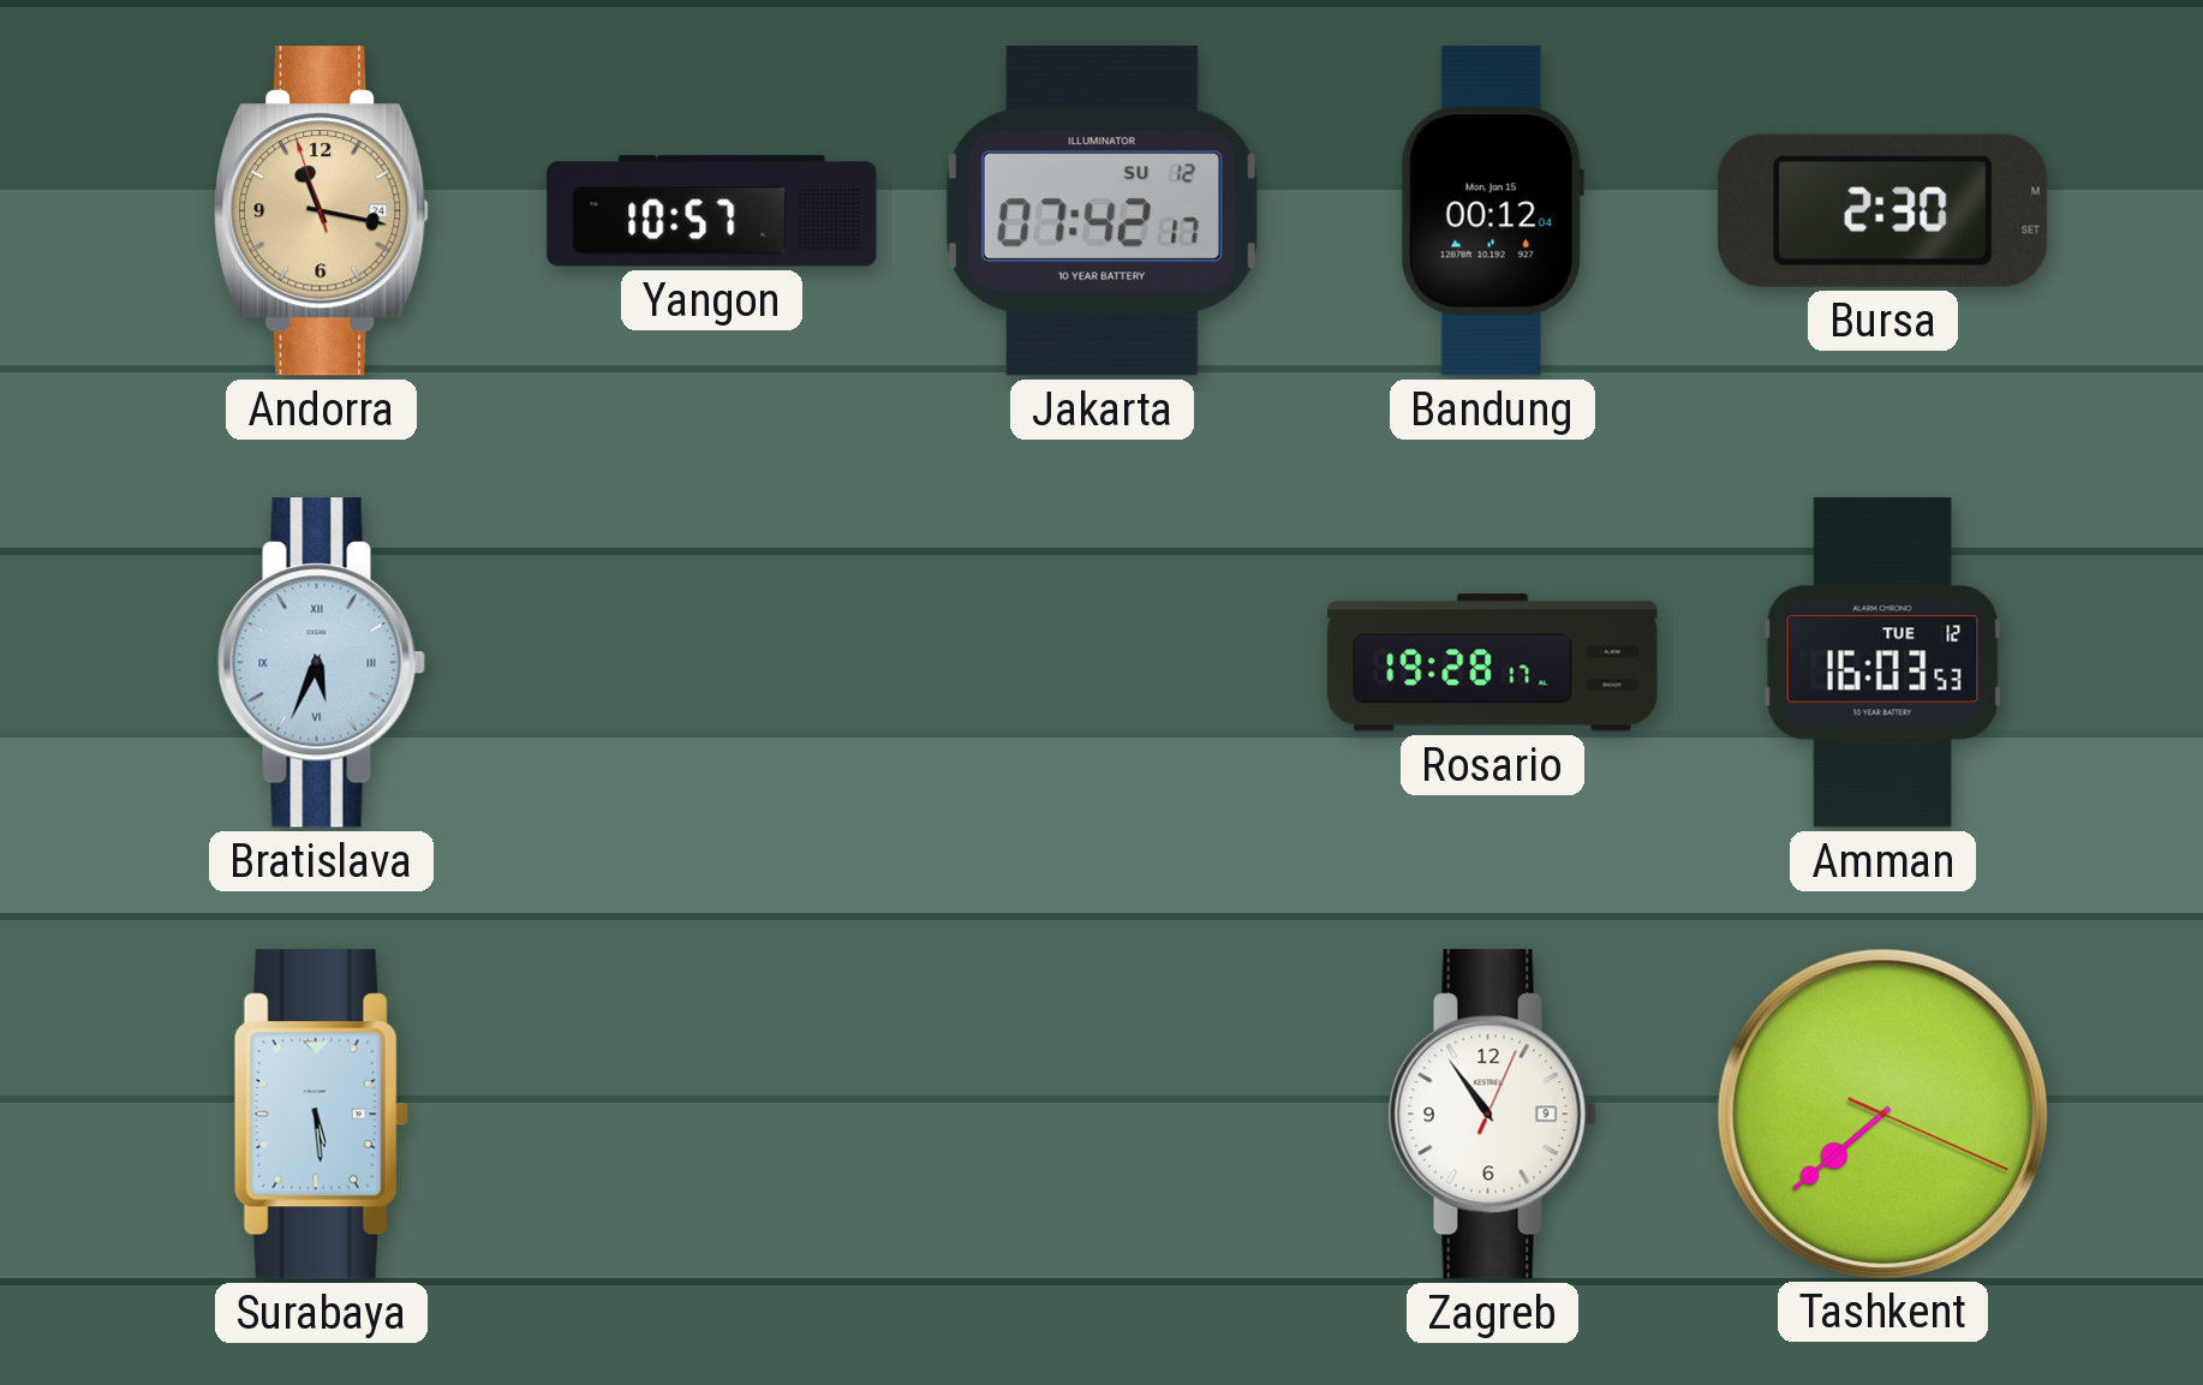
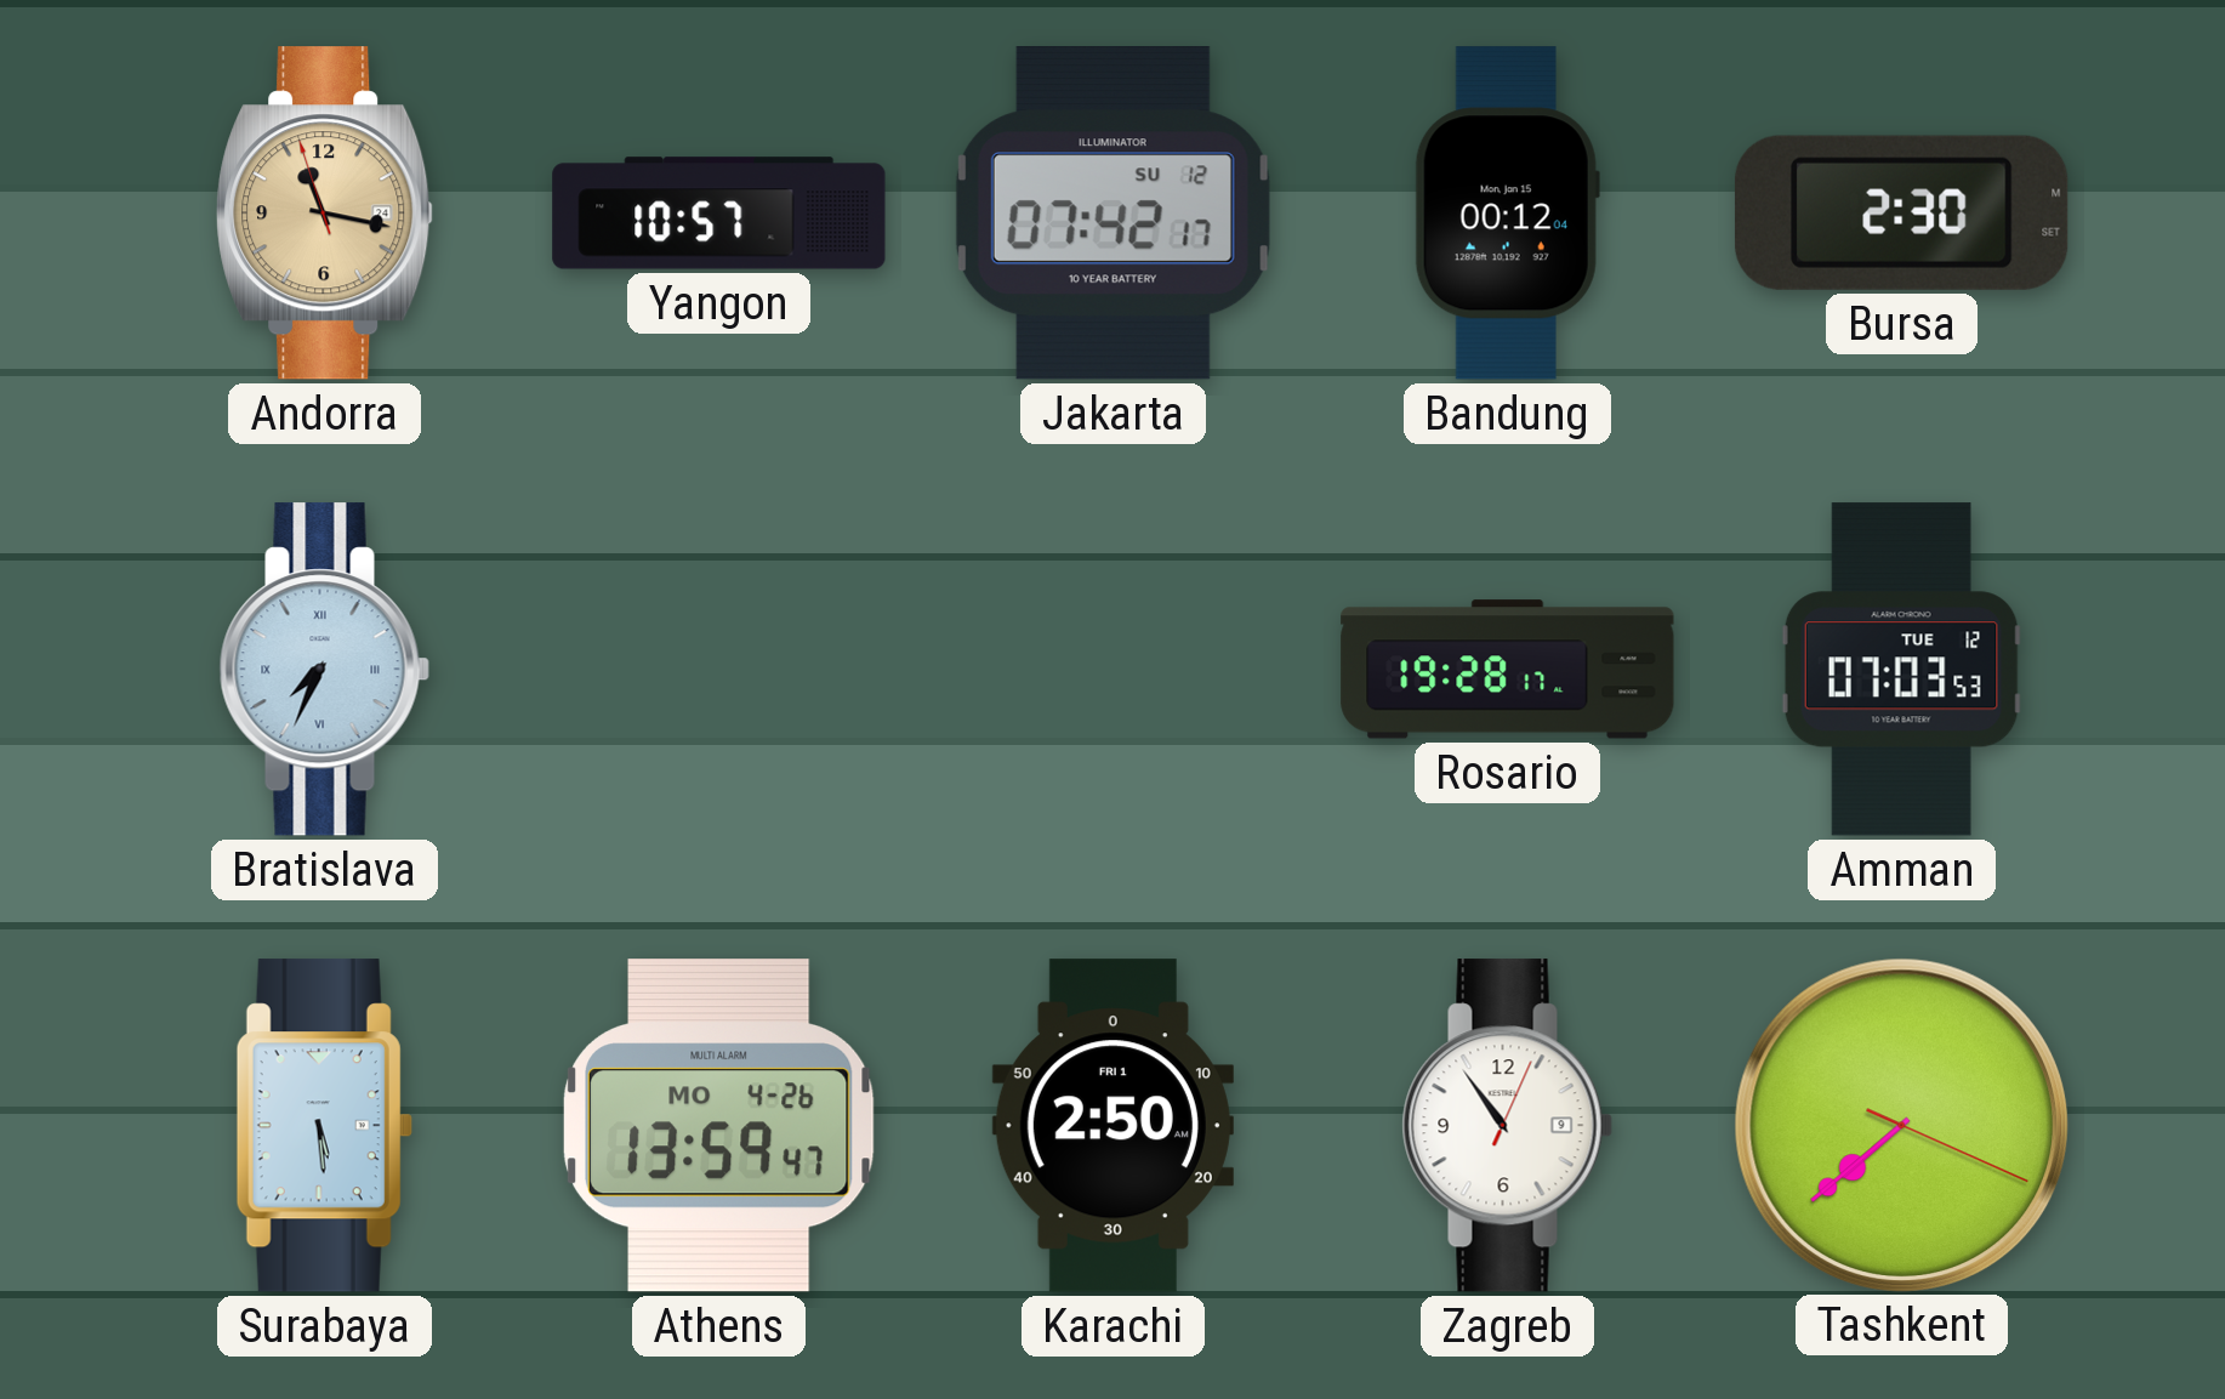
Bratislava: 5:34 -> 7:34
Amman: 16:03 -> 07:03
Athens: none -> 13:59
Karachi: none -> 2:50
